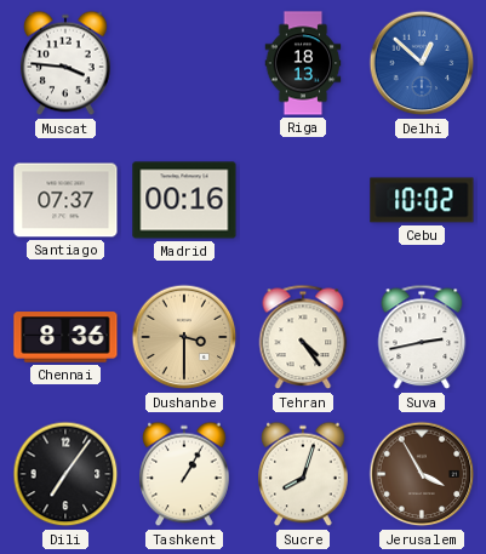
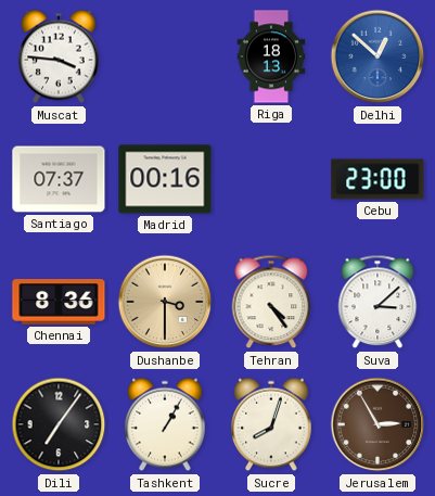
Cebu: 10:02 -> 23:00
Suva: 2:43 -> 3:08
Jerusalem: 3:55 -> 2:55
